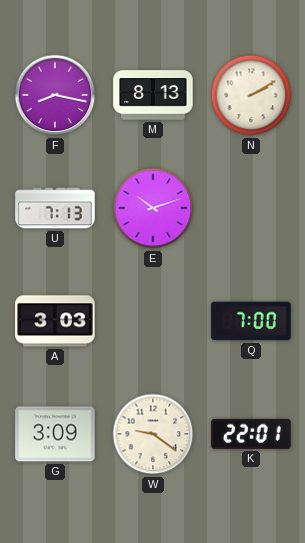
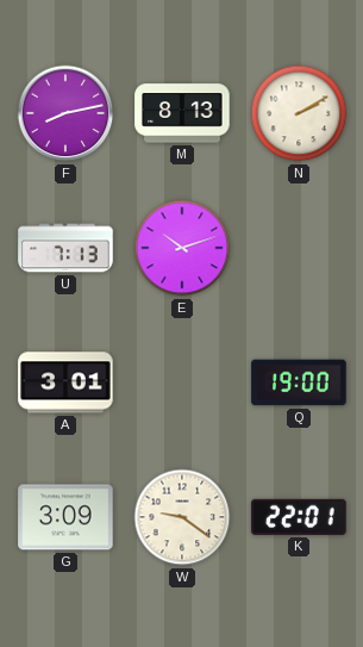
F: 8:17 -> 8:13
A: 3:03 -> 3:01
Q: 7:00 -> 19:00
